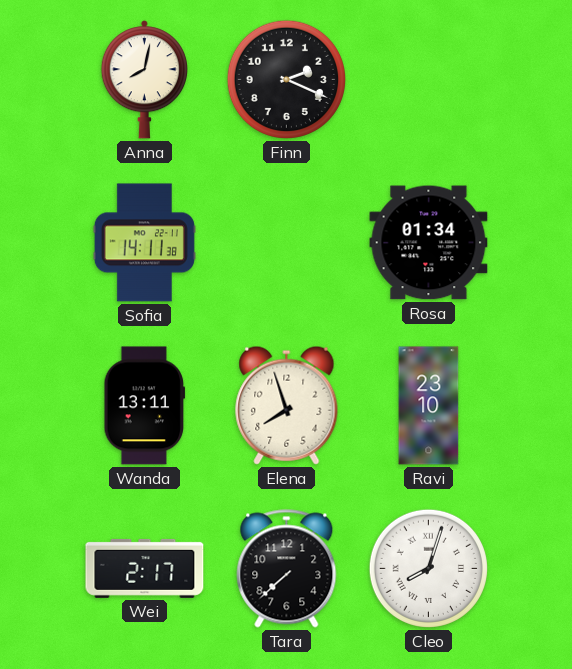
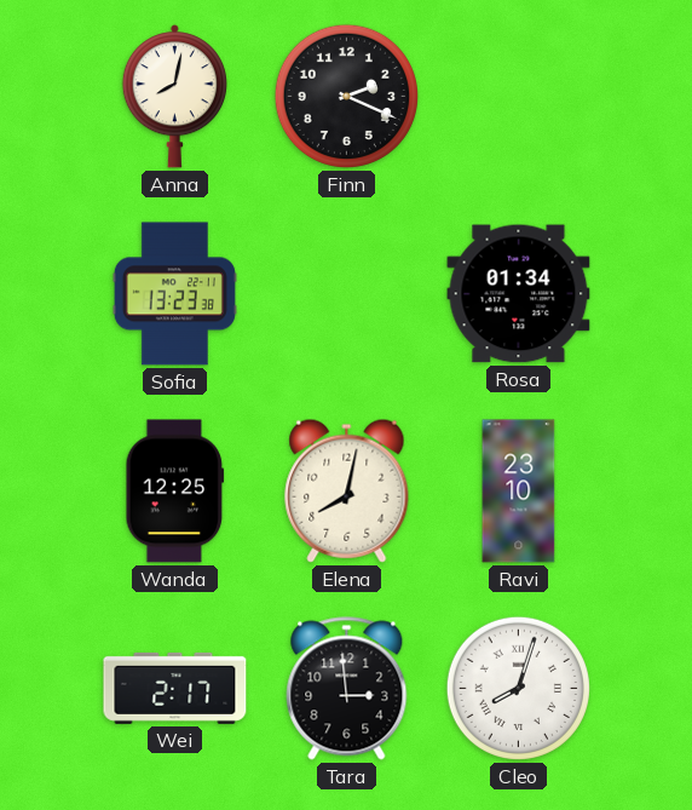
Sofia: 14:11 -> 13:23
Wanda: 13:11 -> 12:25
Elena: 7:57 -> 8:02
Tara: 7:38 -> 2:59
